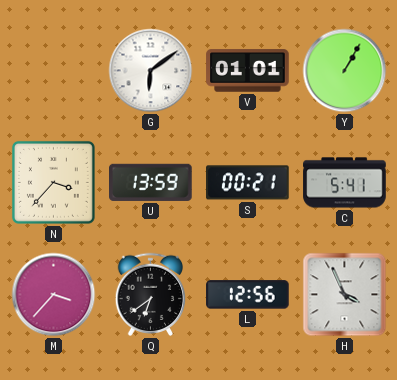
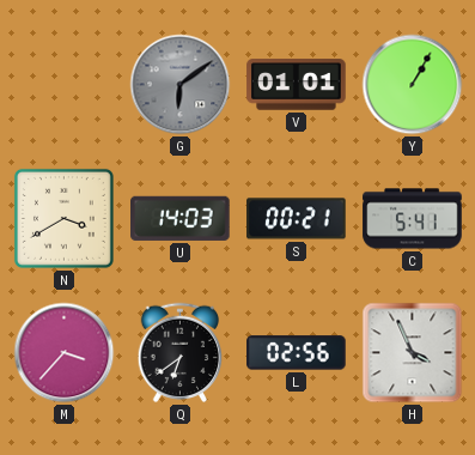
G dial: white -> grey
N: 3:37 -> 3:40
U: 13:59 -> 14:03
L: 12:56 -> 02:56
